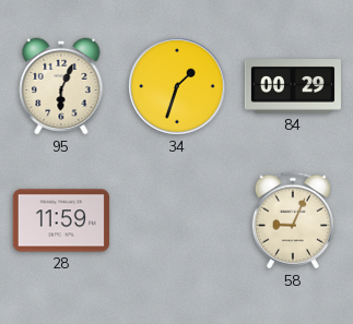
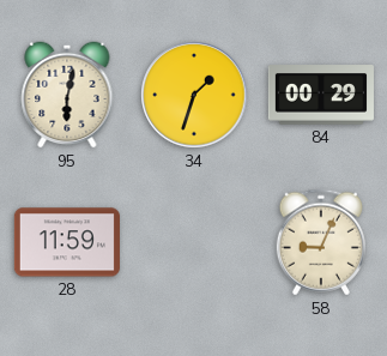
95: 6:04 -> 6:02
